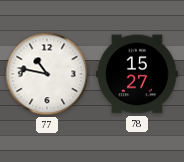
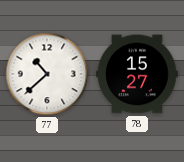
77: 10:47 -> 10:38
